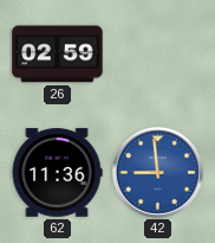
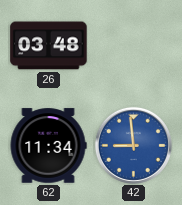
26: 02:59 -> 03:48
62: 11:36 -> 11:34
